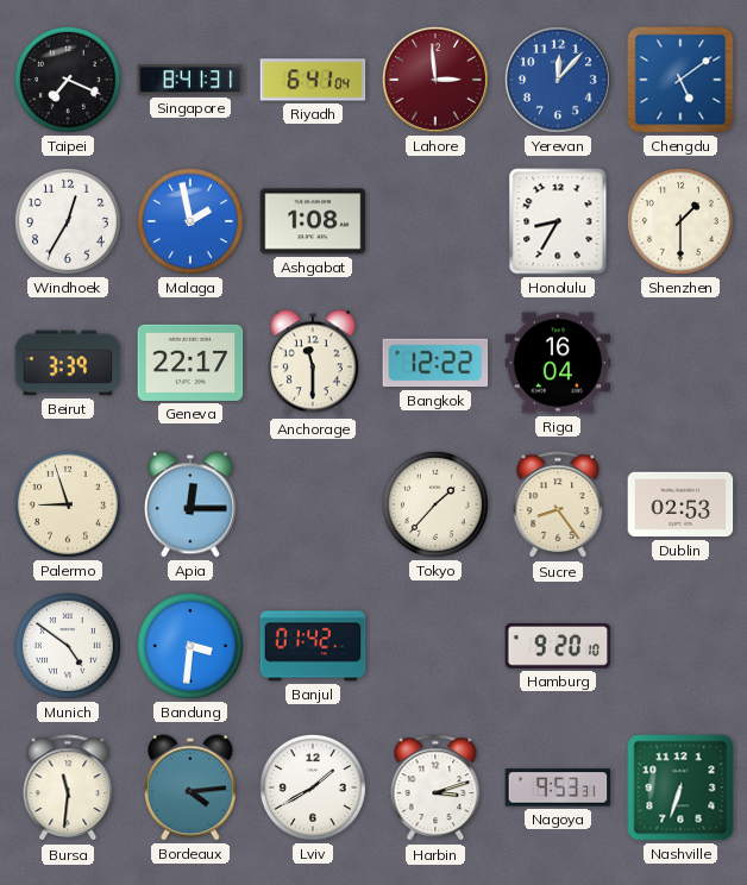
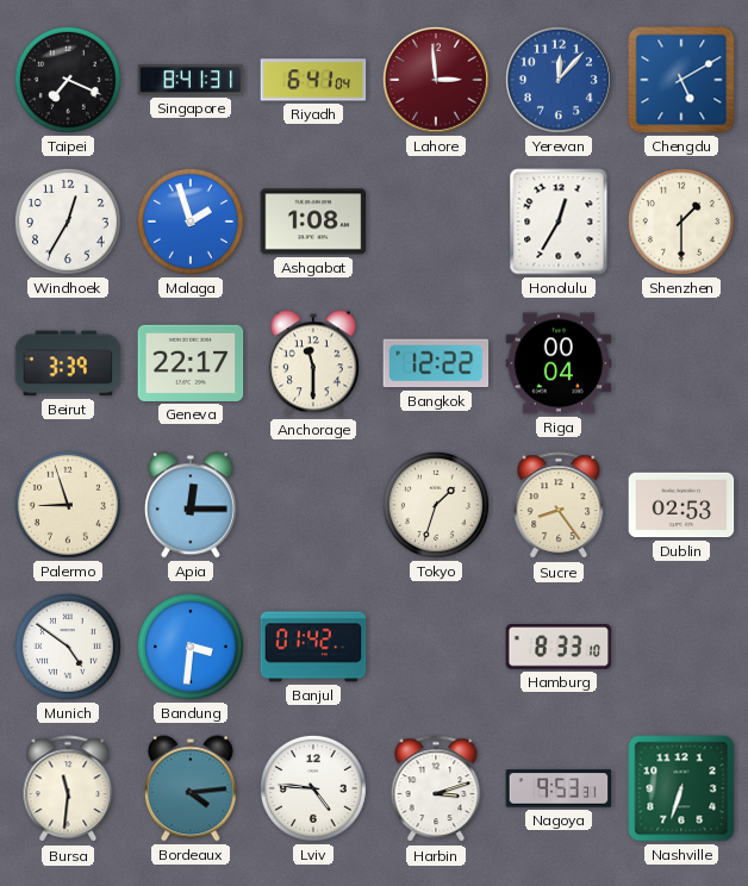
Chengdu: 5:09 -> 5:10
Malaga: 1:58 -> 1:57
Honolulu: 8:35 -> 12:35
Riga: 16:04 -> 00:04
Tokyo: 1:37 -> 1:33
Hamburg: 9:20 -> 8:33
Lviv: 1:40 -> 4:46
